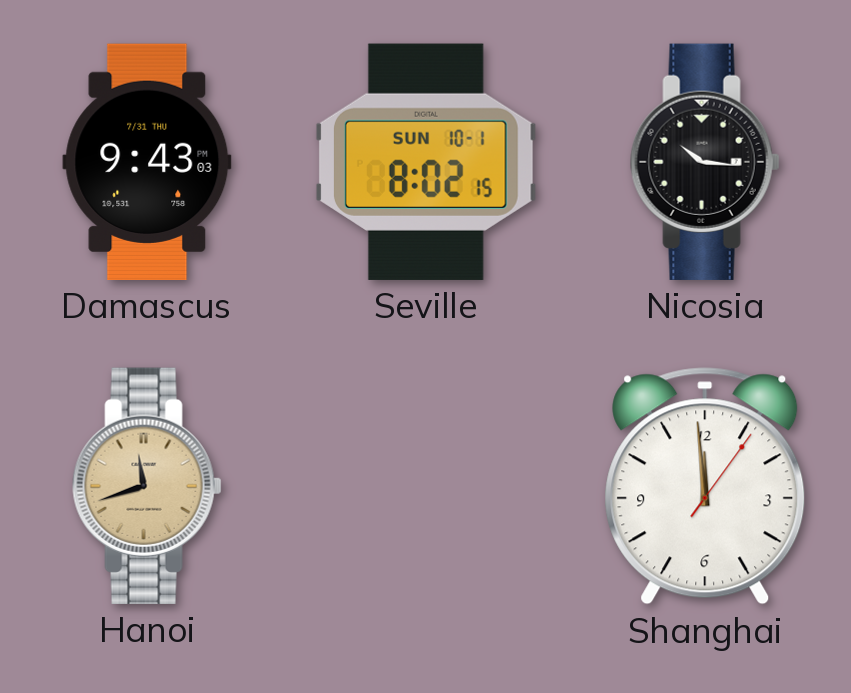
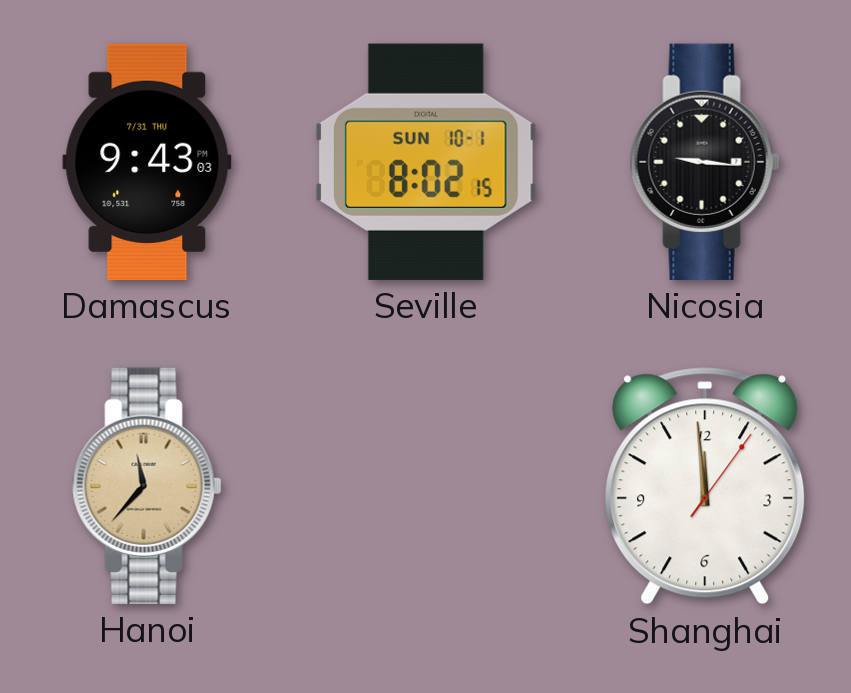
Nicosia: 10:16 -> 9:16
Hanoi: 11:42 -> 11:37
